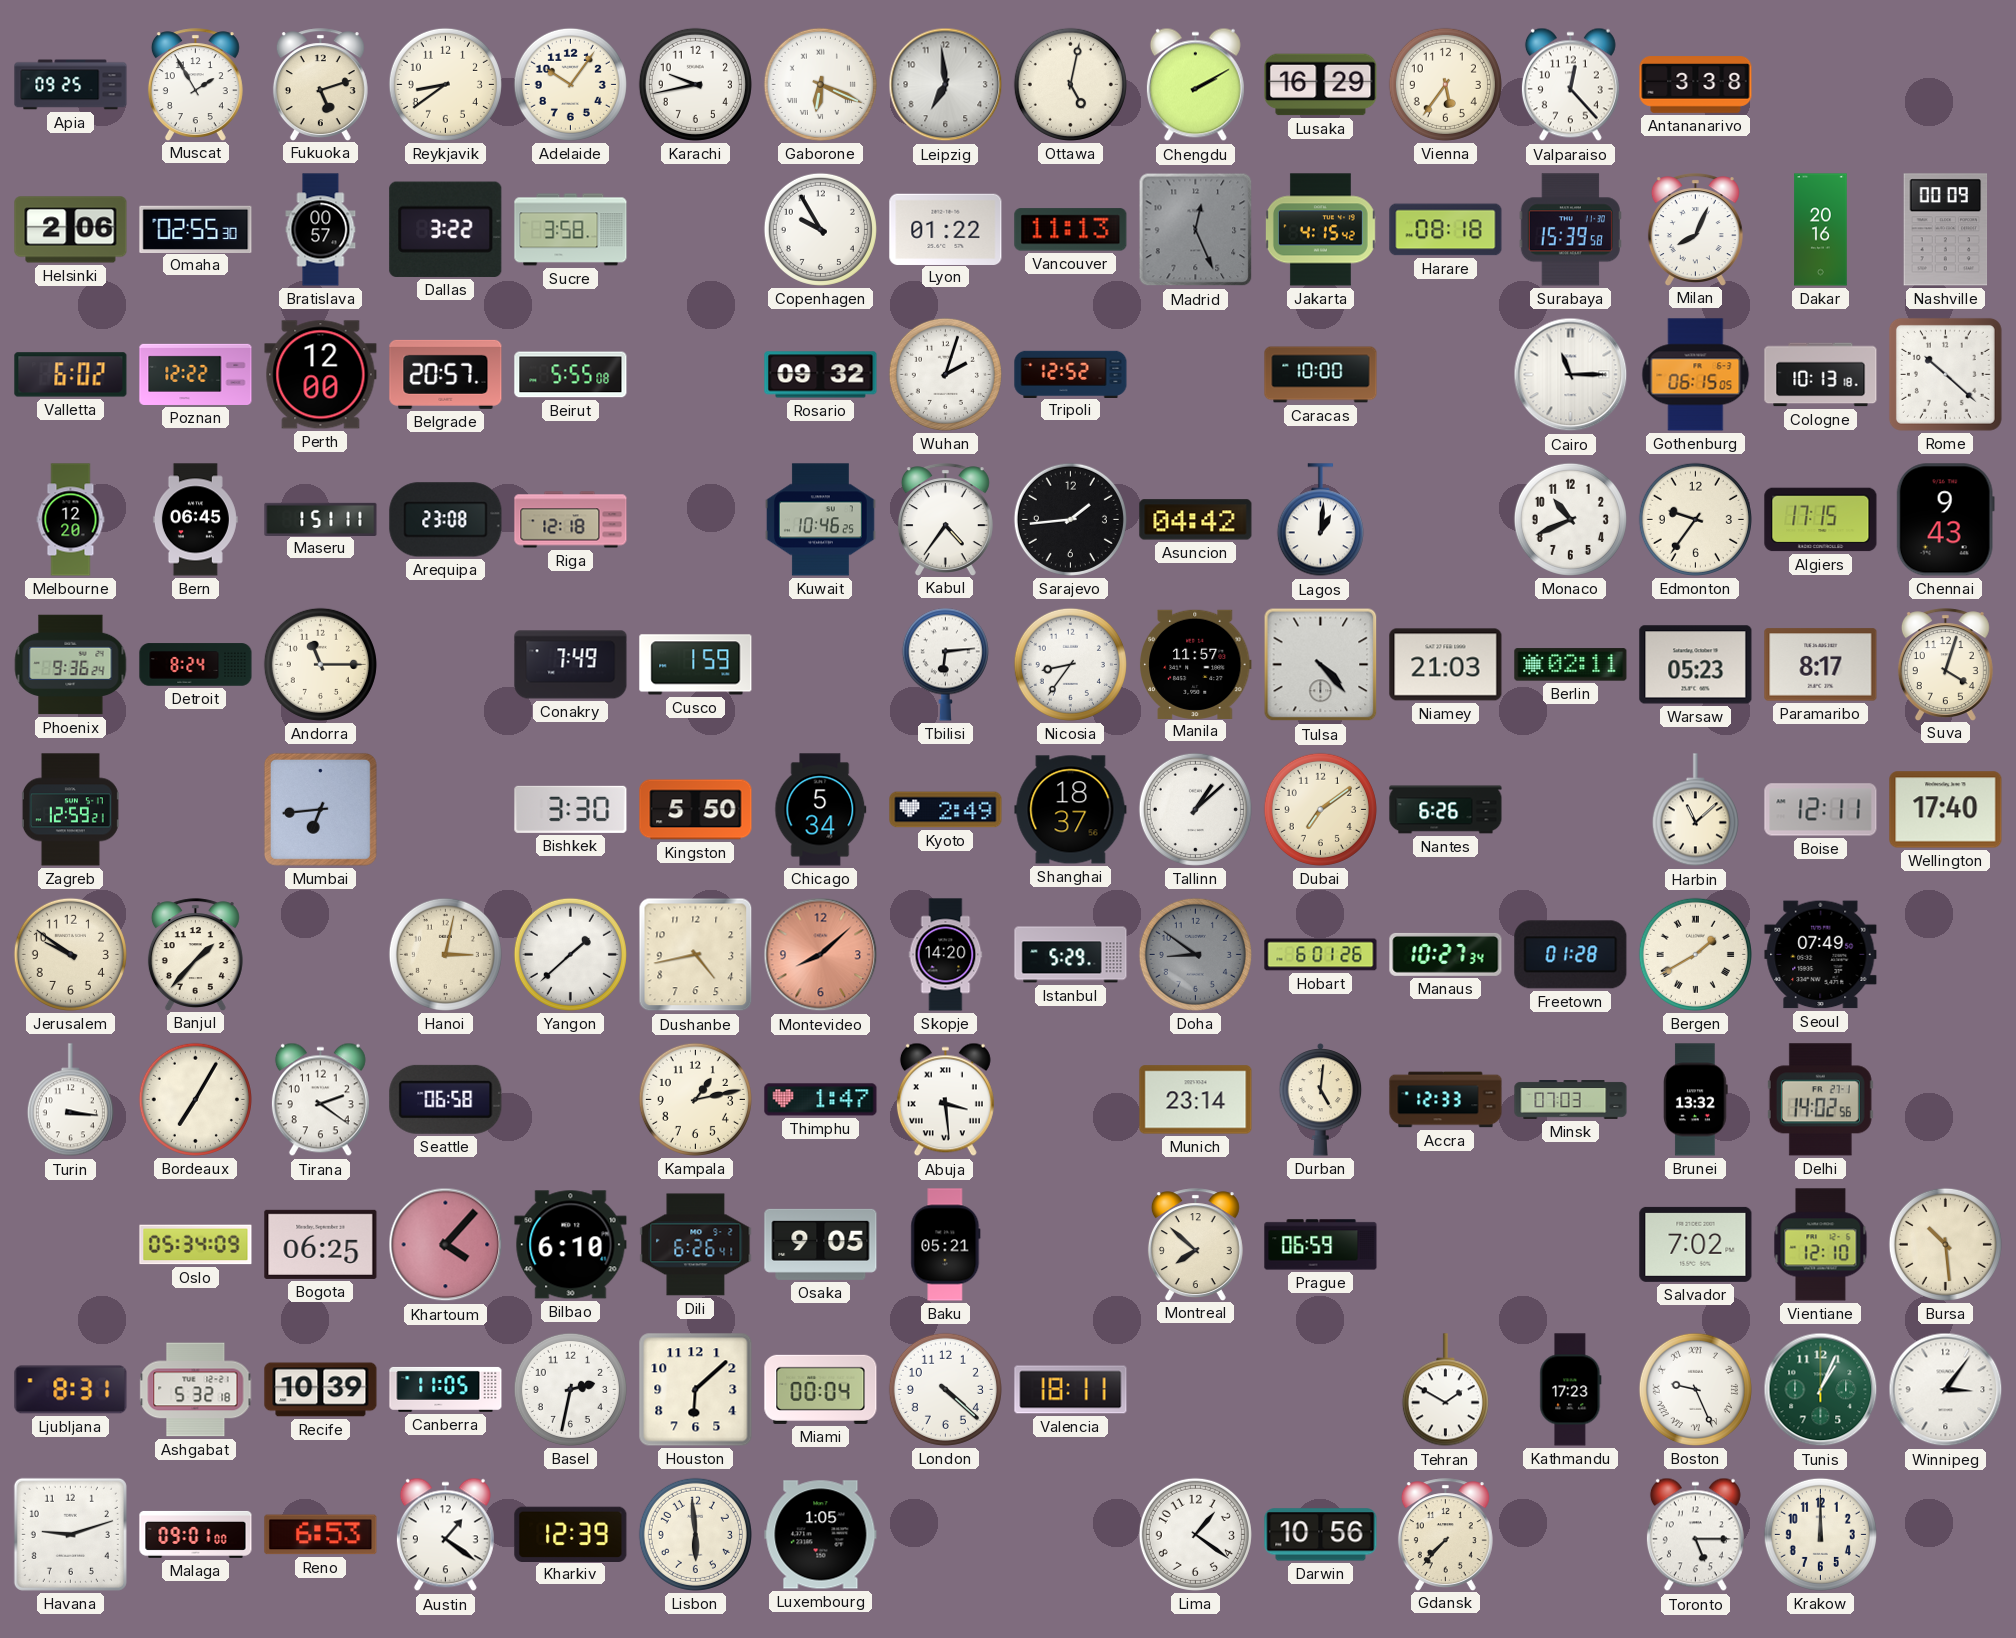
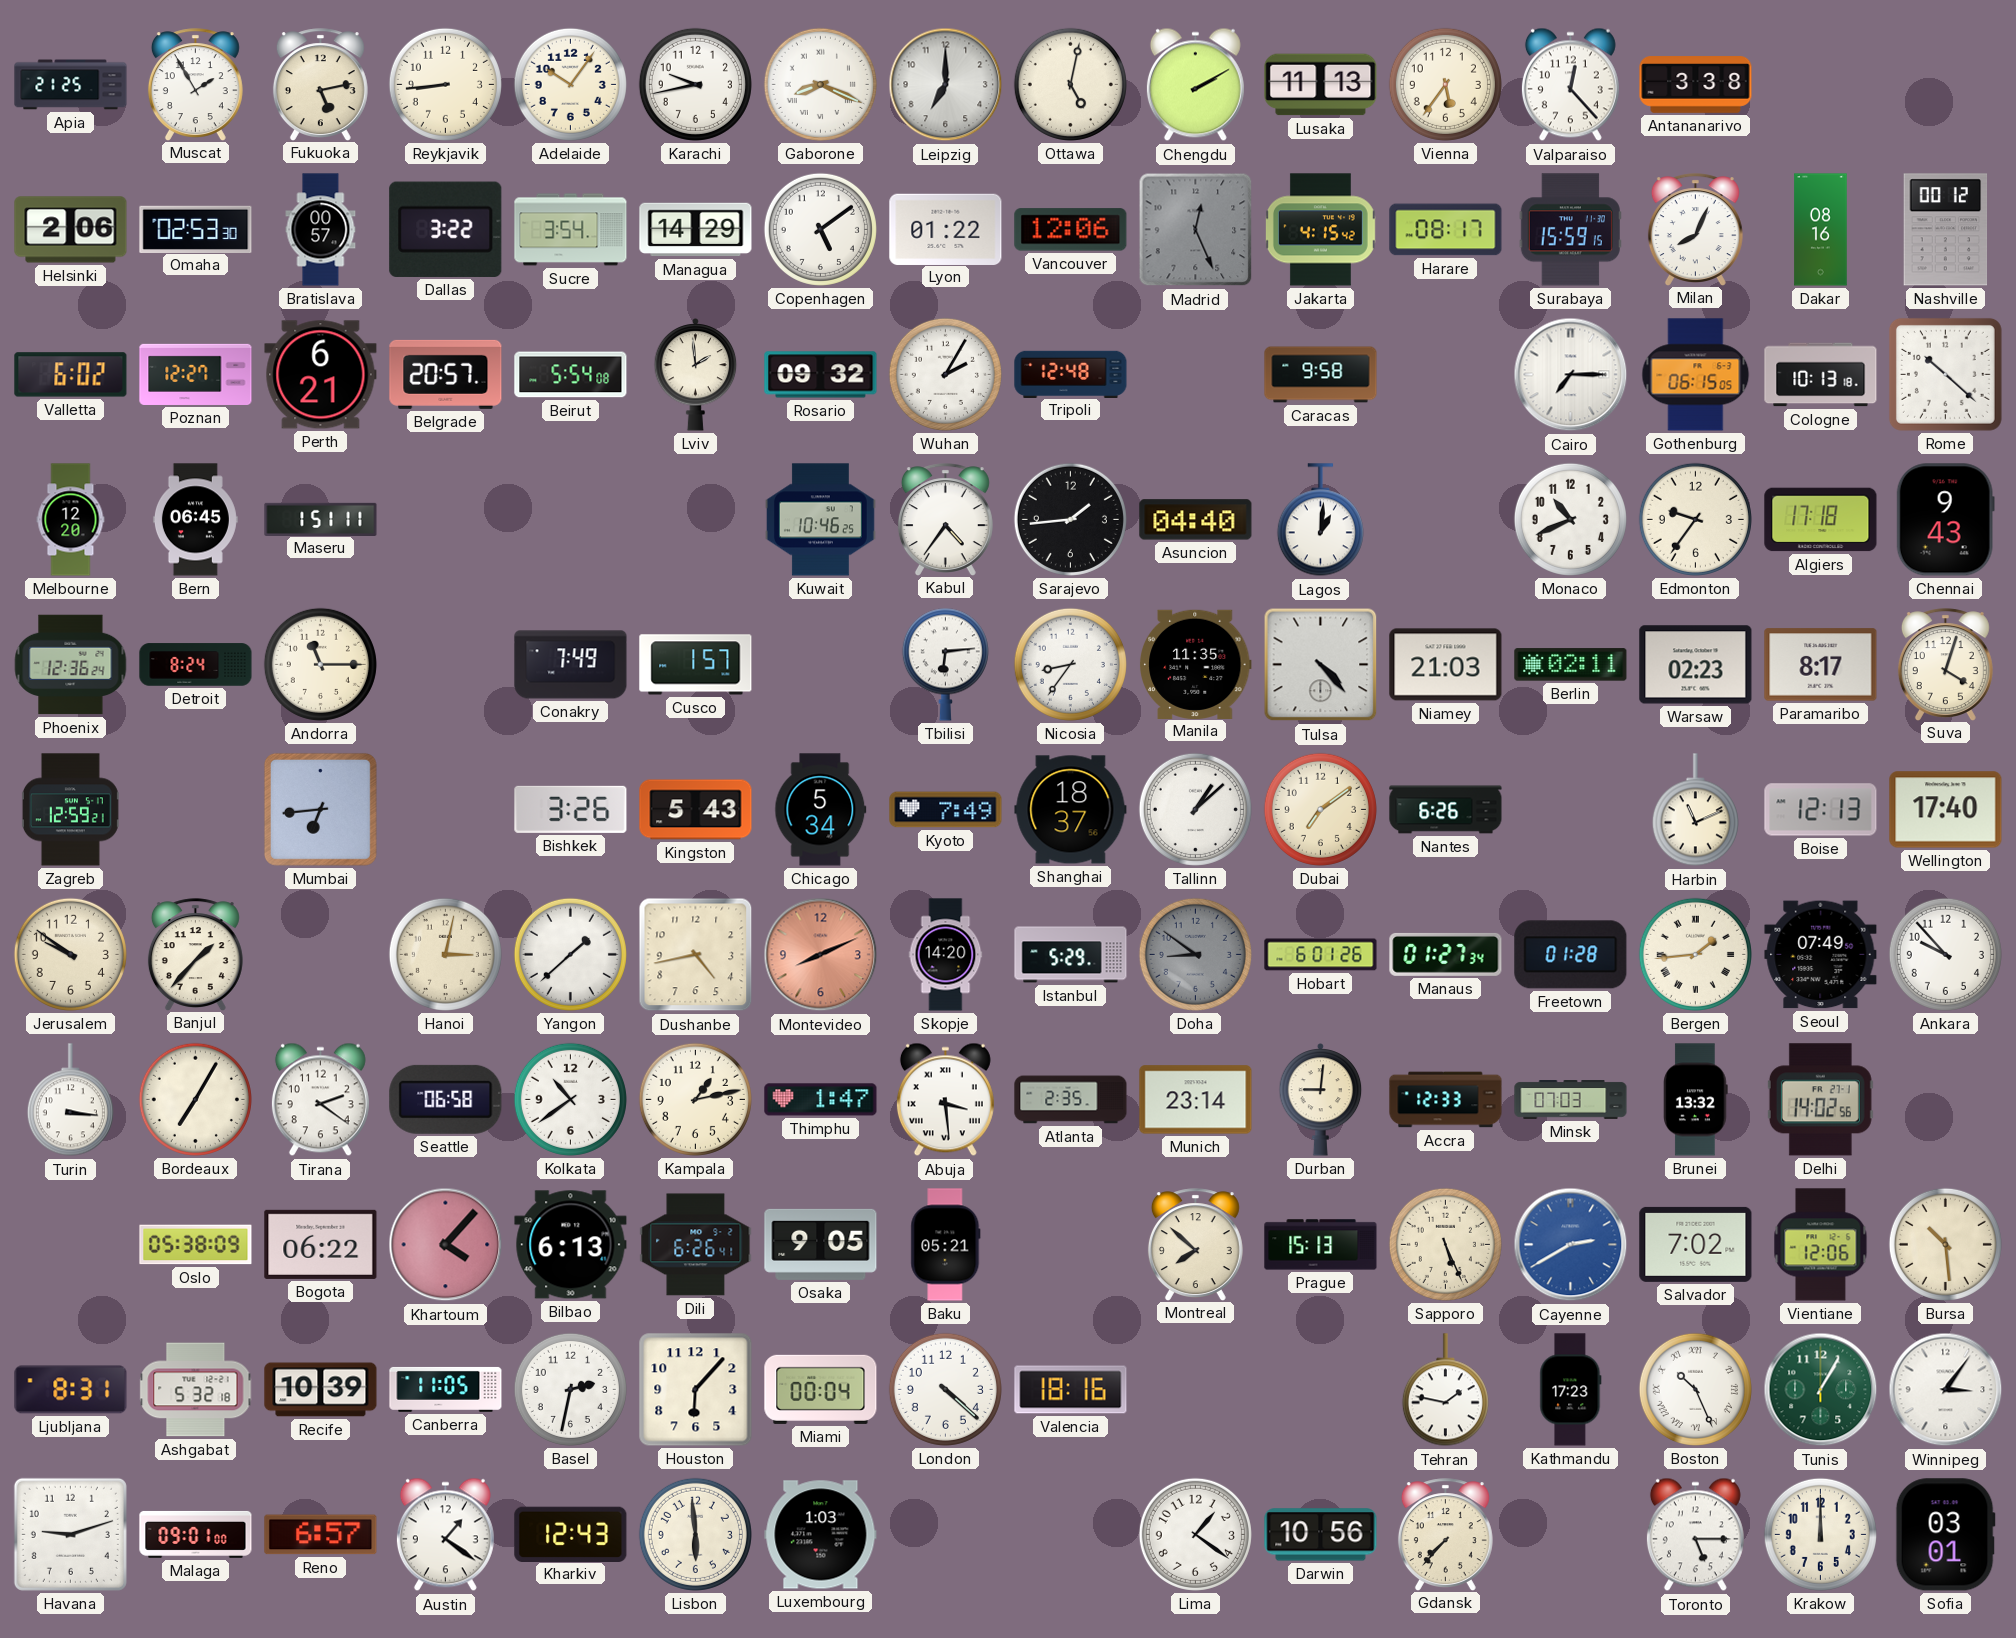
Apia: 09:25 -> 21:25
Fukuoka: 5:12 -> 5:13
Reykjavik: 8:39 -> 8:44
Gaborone: 6:19 -> 8:19
Leipzig: 6:59 -> 7:00
Lusaka: 16:29 -> 11:13
Omaha: 02:55 -> 02:53
Sucre: 3:58 -> 3:54
Managua: none -> 14:29
Copenhagen: 9:55 -> 5:09
Vancouver: 11:13 -> 12:06
Harare: 08:18 -> 08:17
Surabaya: 15:39 -> 15:59
Dakar: 20:16 -> 08:16
Nashville: 00:09 -> 00:12
Poznan: 12:22 -> 12:27
Perth: 12:00 -> 6:21
Beirut: 5:55 -> 5:54
Lviv: none -> 1:59
Wuhan: 2:03 -> 2:05
Tripoli: 12:52 -> 12:48
Caracas: 10:00 -> 9:58
Cairo: 11:15 -> 7:15
Arequipa: 23:08 -> none
Riga: 12:18 -> none
Asuncion: 04:42 -> 04:40
Algiers: 17:15 -> 17:18
Phoenix: 9:36 -> 12:36
Cusco: 1:59 -> 1:57
Manila: 11:57 -> 11:35
Warsaw: 05:23 -> 02:23
Bishkek: 3:30 -> 3:26
Kingston: 5:50 -> 5:43
Kyoto: 2:49 -> 7:49
Harbin: 11:08 -> 11:11
Boise: 12:11 -> 12:13
Montevideo: 8:08 -> 8:11
Manaus: 10:27 -> 01:27
Bergen: 1:40 -> 1:44
Ankara: none -> 9:53
Kolkata: none -> 10:39
Atlanta: none -> 2:35
Durban: 5:01 -> 9:01
Oslo: 05:34 -> 05:38
Bogota: 06:25 -> 06:22
Bilbao: 6:10 -> 6:13
Prague: 06:59 -> 15:13
Sapporo: none -> 5:26
Cayenne: none -> 2:40
Vientiane: 12:10 -> 12:06
Houston: 6:08 -> 6:07
Valencia: 18:11 -> 18:16
Tehran: 1:50 -> 1:47
Boston: 9:26 -> 10:26
Tunis: 1:04 -> 1:05
Reno: 6:53 -> 6:57
Kharkiv: 12:39 -> 12:43
Luxembourg: 1:05 -> 1:03
Sofia: none -> 03:01
